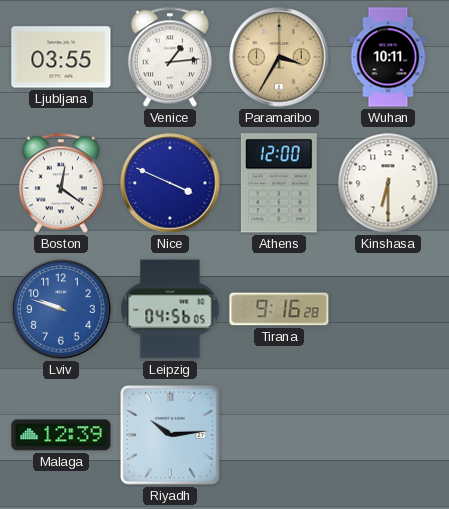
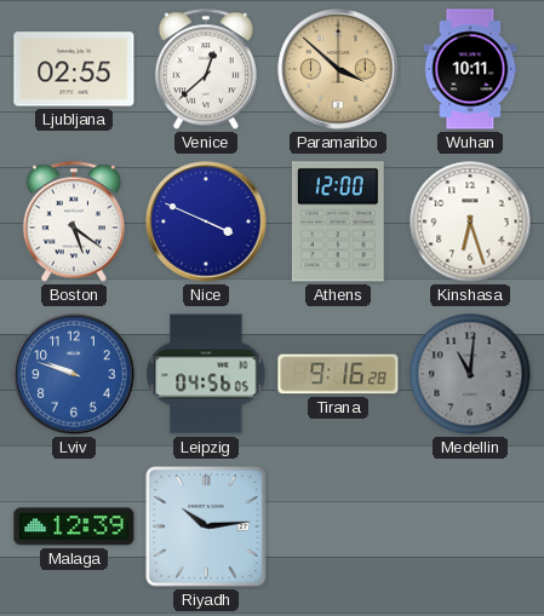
Ljubljana: 03:55 -> 02:55
Venice: 1:14 -> 12:38
Paramaribo: 3:35 -> 3:52
Boston: 12:21 -> 5:21
Kinshasa: 6:30 -> 6:27
Medellin: none -> 11:01
